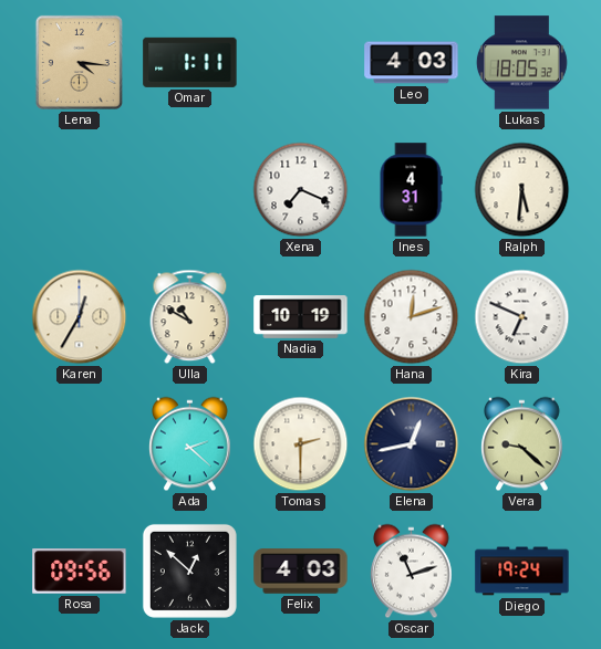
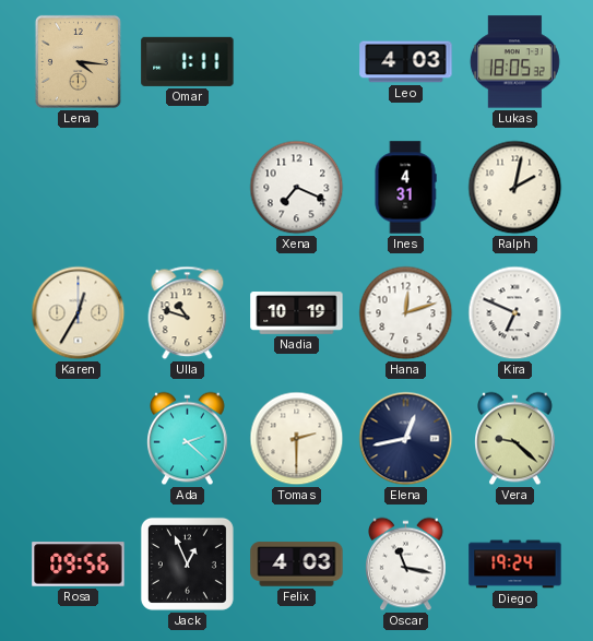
Ralph: 5:31 -> 2:02
Ulla: 10:50 -> 10:48
Jack: 12:52 -> 12:56
Oscar: 11:12 -> 11:17
